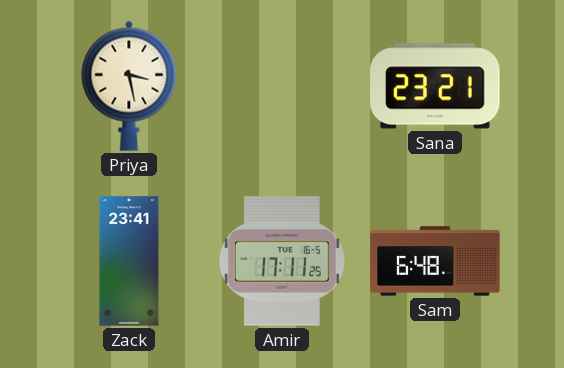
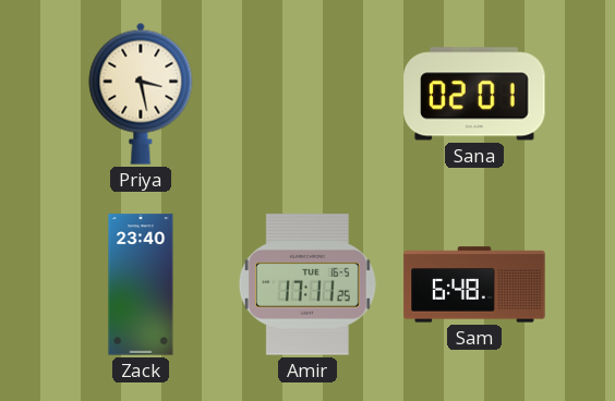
Sana: 23:21 -> 02:01
Zack: 23:41 -> 23:40
